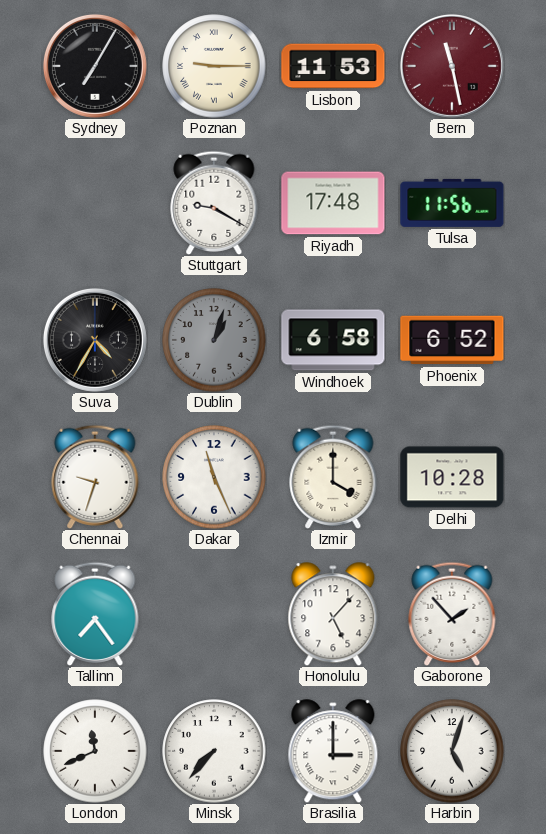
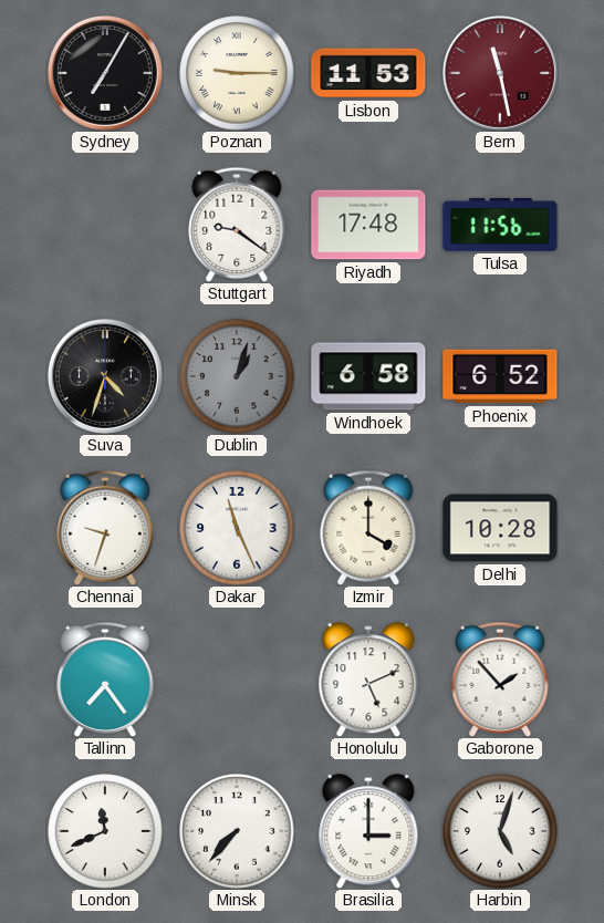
Stuttgart: 9:20 -> 9:21
Suva: 4:35 -> 4:33
Honolulu: 5:07 -> 5:11
